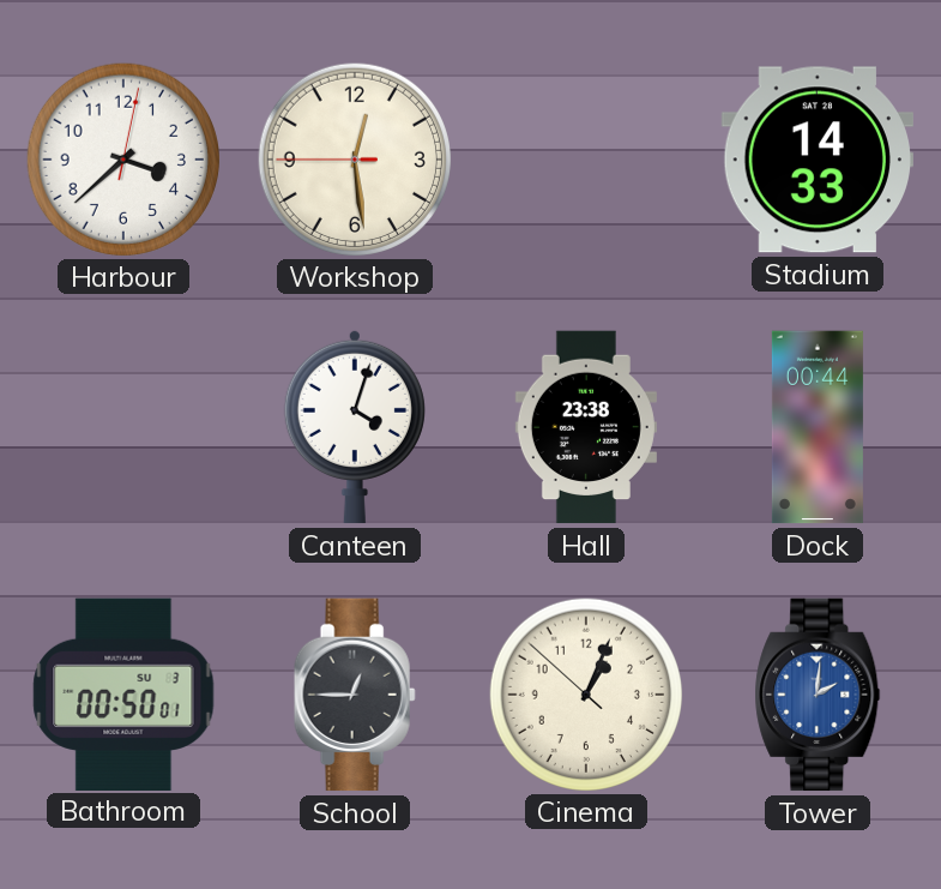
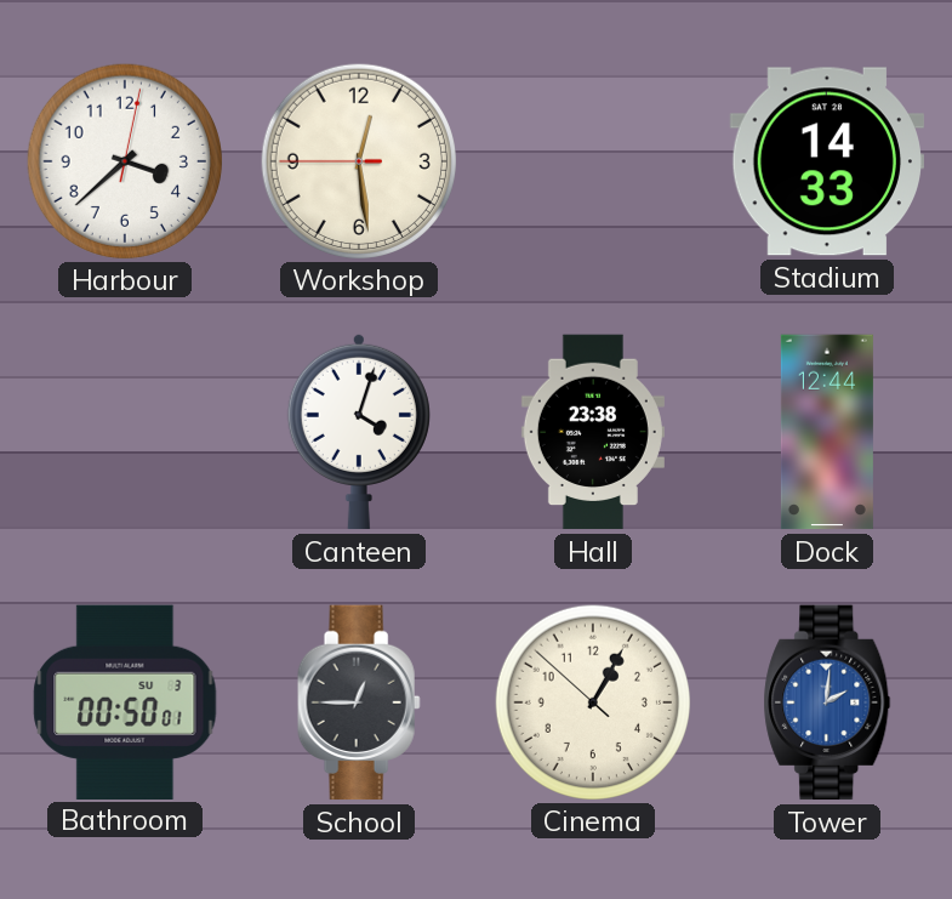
Dock: 00:44 -> 12:44
Cinema: 1:03 -> 1:04
